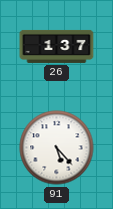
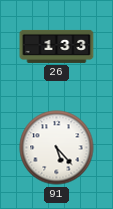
26: 1:37 -> 1:33
